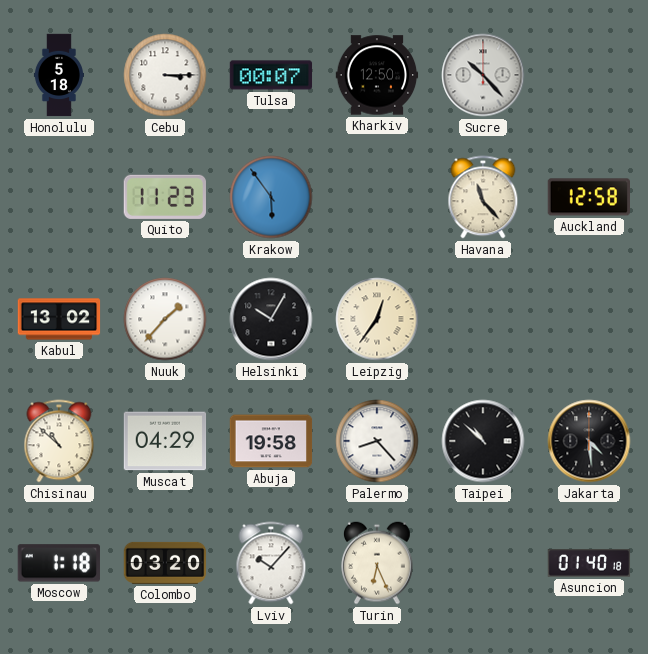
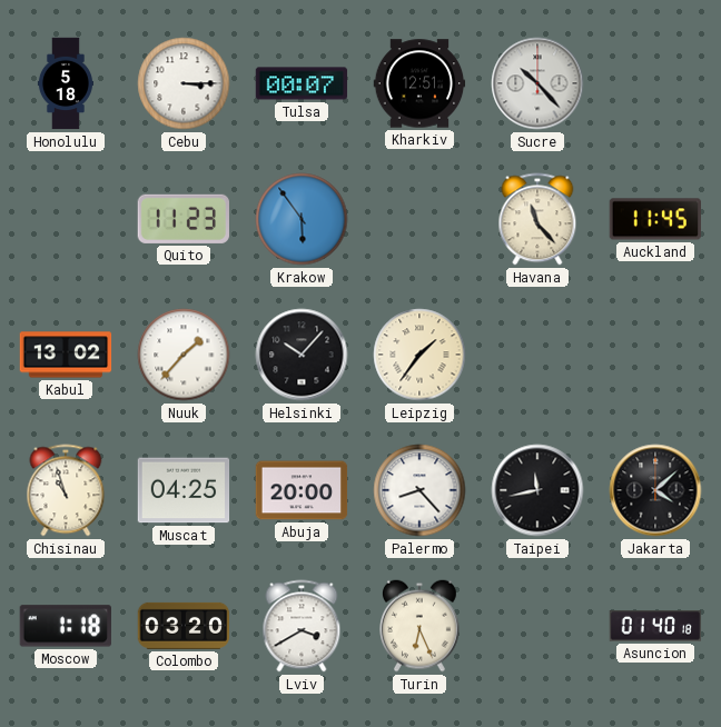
Kharkiv: 12:50 -> 12:51
Auckland: 12:58 -> 11:45
Helsinki: 10:05 -> 10:07
Leipzig: 12:36 -> 1:36
Chisinau: 10:52 -> 10:57
Muscat: 04:29 -> 04:25
Abuja: 19:58 -> 20:00
Taipei: 10:52 -> 11:43
Jakarta: 4:29 -> 4:08
Lviv: 10:07 -> 3:40
